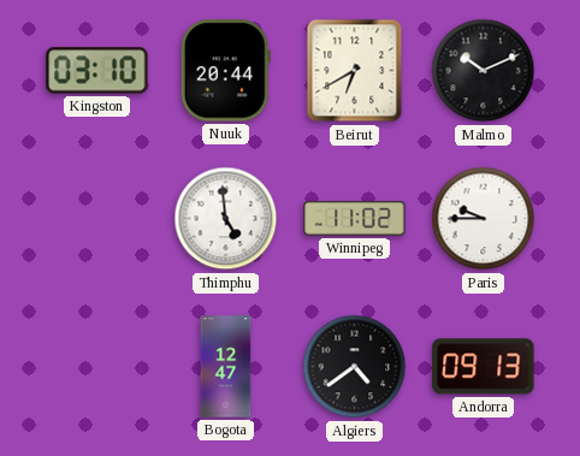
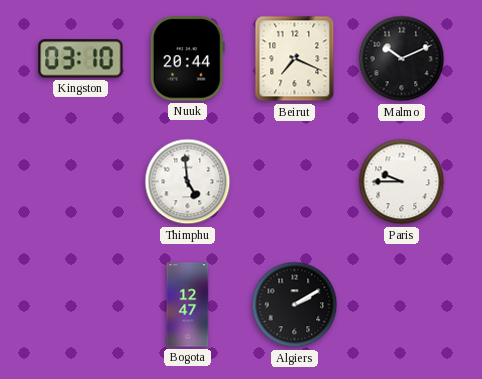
Beirut: 6:40 -> 7:19
Winnipeg: 11:02 -> none
Algiers: 4:39 -> 2:10
Andorra: 09:13 -> none
